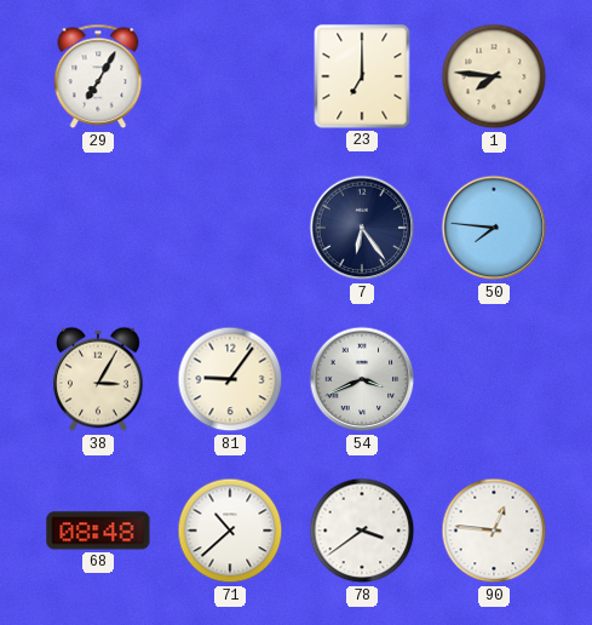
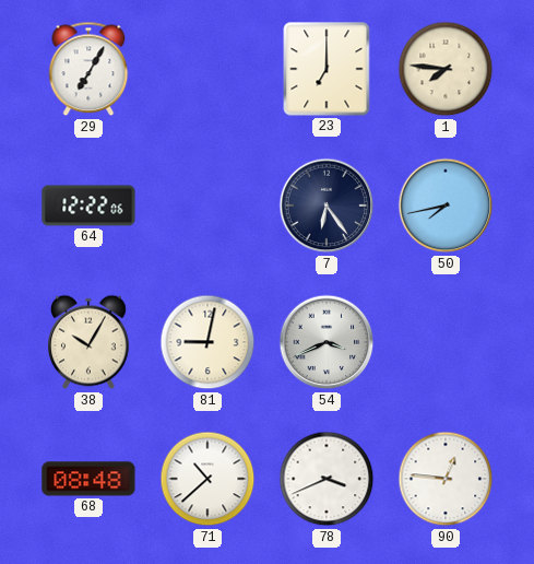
64: none -> 12:22
50: 7:46 -> 7:43
38: 3:05 -> 10:05
81: 9:06 -> 9:02
78: 3:39 -> 3:41
